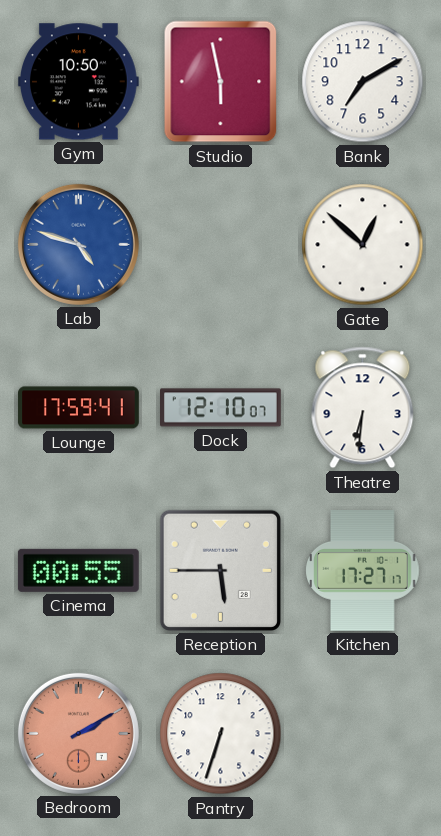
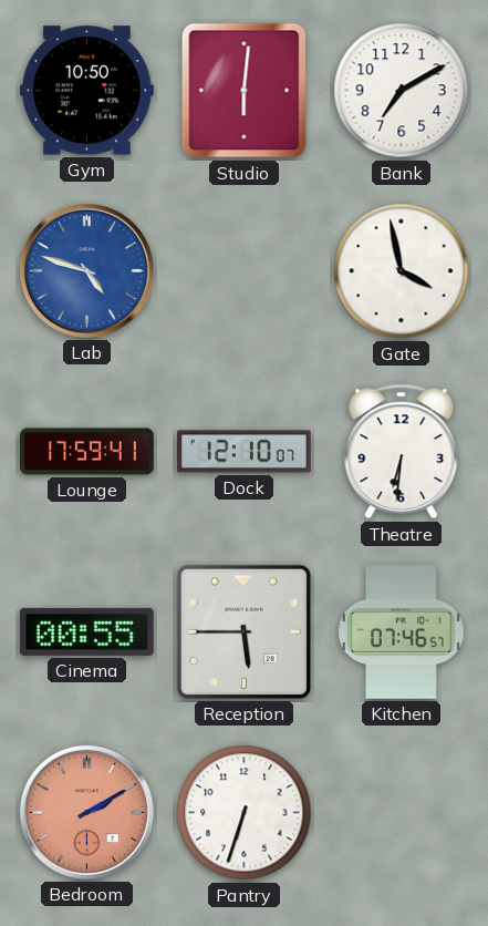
Studio: 5:58 -> 6:01
Gate: 12:52 -> 3:58
Kitchen: 17:27 -> 07:46
